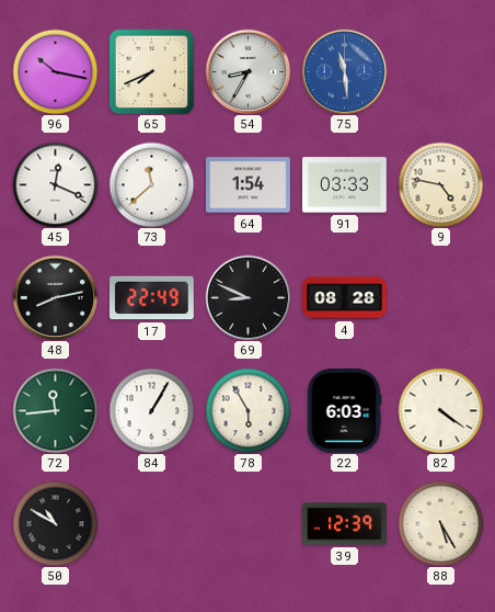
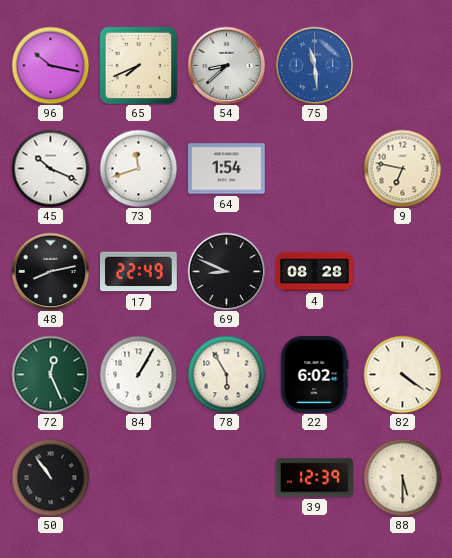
54: 8:35 -> 8:38
45: 12:19 -> 10:19
73: 11:38 -> 11:42
91: 03:33 -> none
9: 4:47 -> 6:47
72: 11:44 -> 12:26
22: 6:03 -> 6:02
50: 10:50 -> 10:54
88: 5:25 -> 5:30
